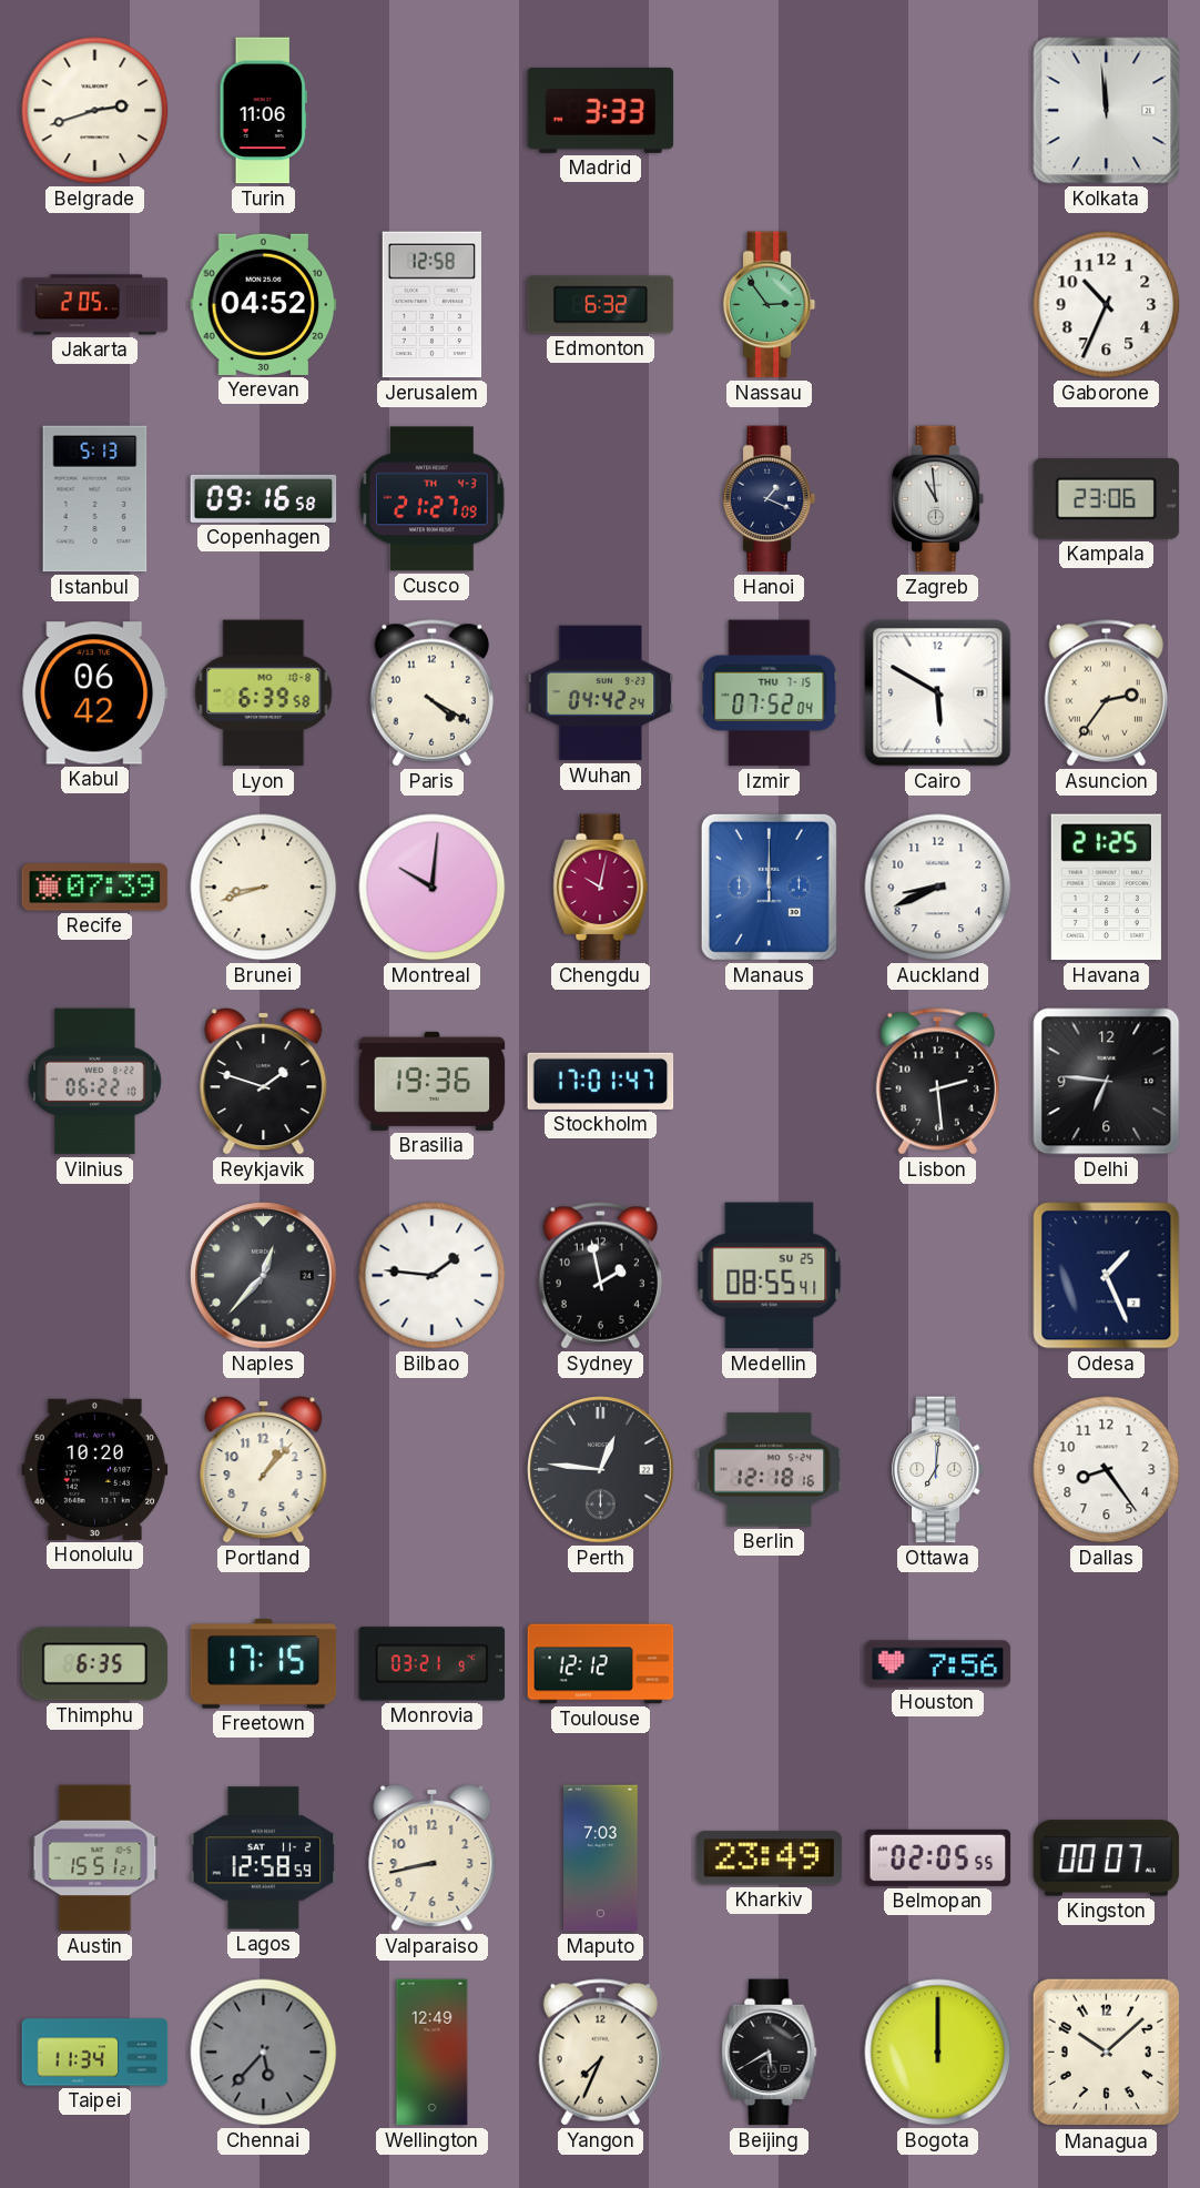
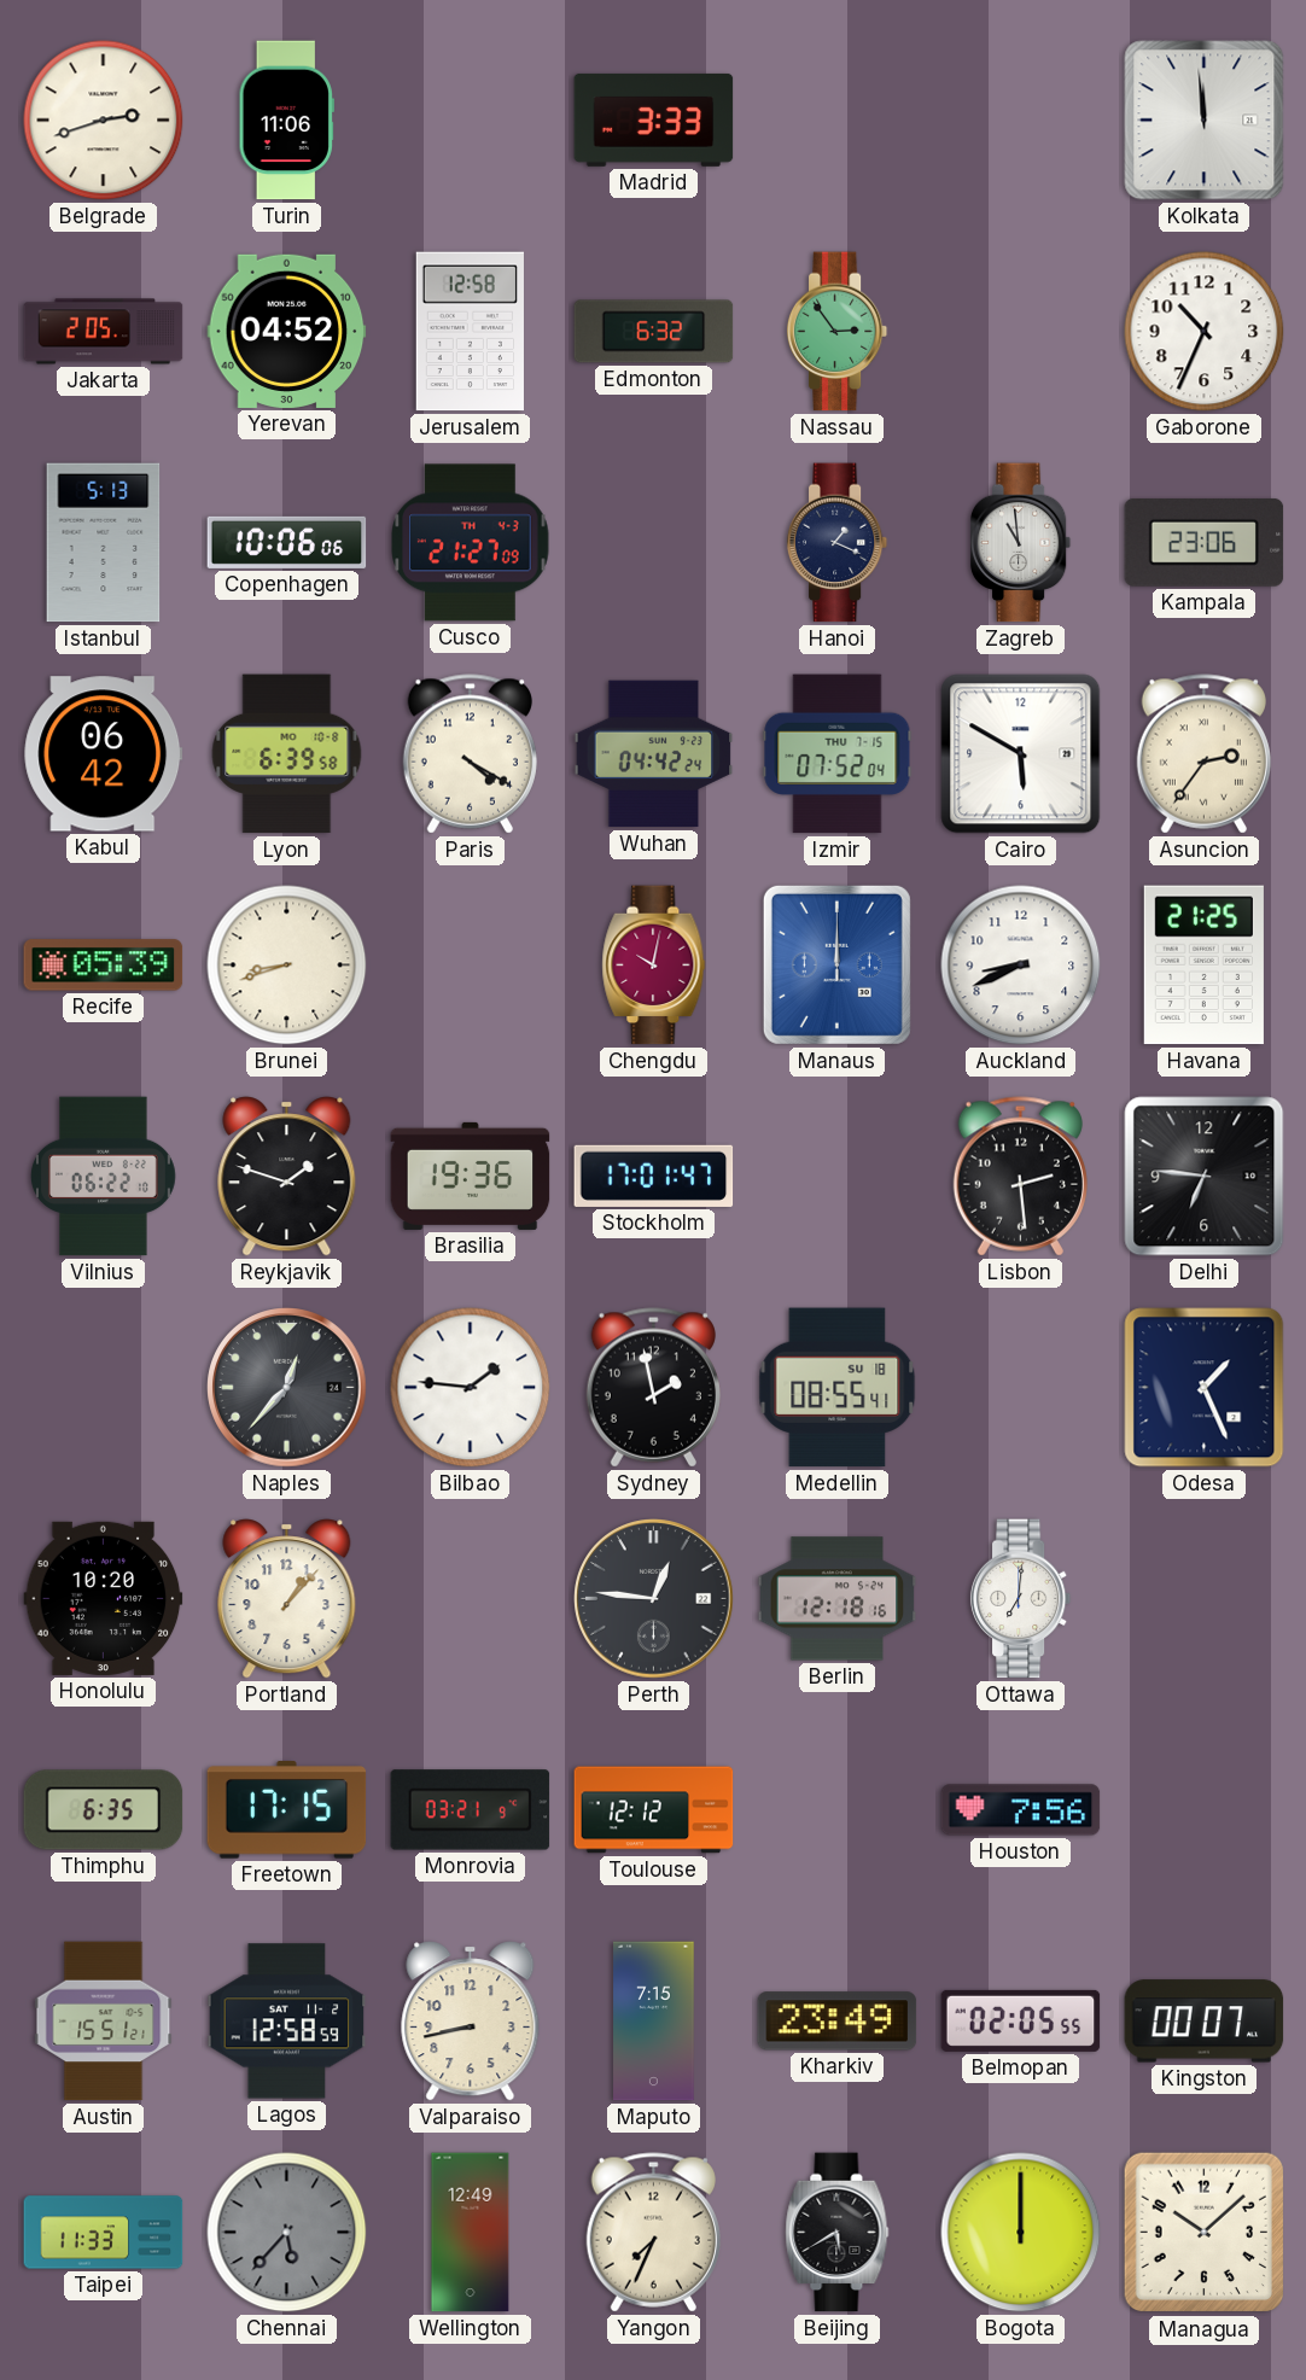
Copenhagen: 09:16 -> 10:06
Recife: 07:39 -> 05:39
Montreal: 10:01 -> none
Medellin date: SU 25 -> SU 18
Dallas: 8:24 -> none
Maputo: 7:03 -> 7:15
Taipei: 11:34 -> 11:33
